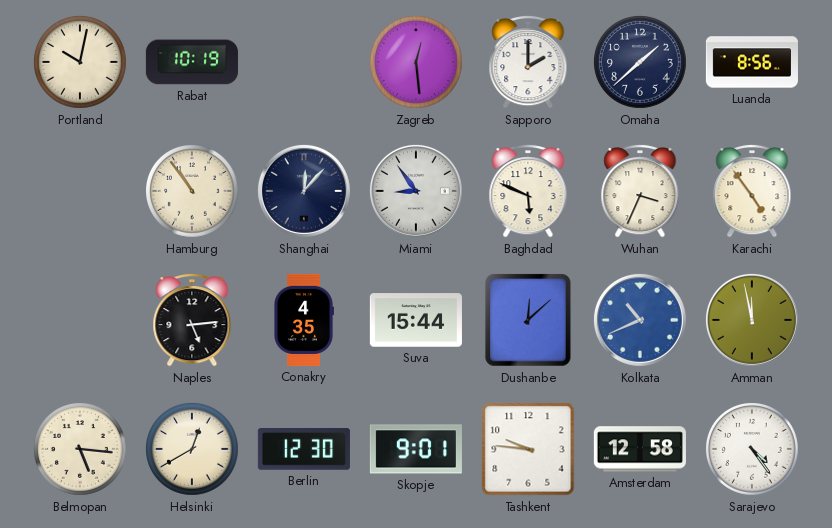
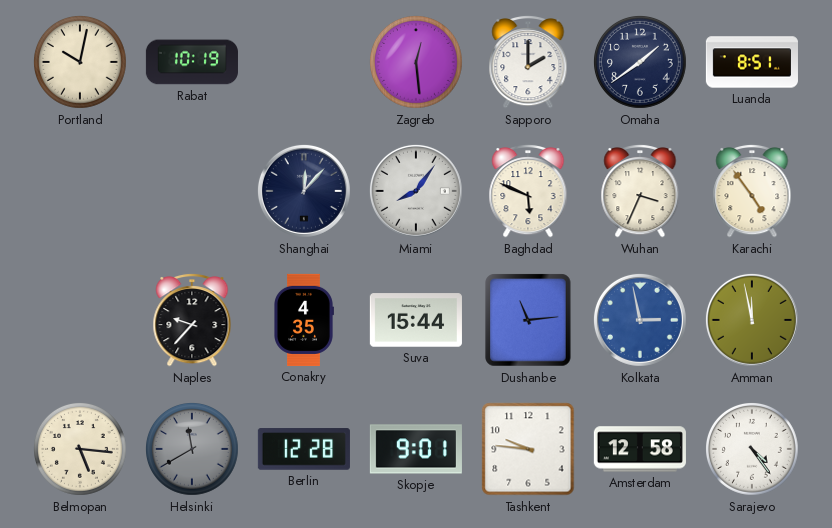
Omaha: 1:38 -> 1:39
Luanda: 8:56 -> 8:51
Hamburg: 10:54 -> none
Miami: 8:54 -> 8:06
Naples: 5:14 -> 9:37
Dushanbe: 12:08 -> 11:14
Kolkata: 10:41 -> 2:58
Helsinki: 12:40 -> 11:40
Helsinki dial: cream -> grey
Berlin: 12:30 -> 12:28
